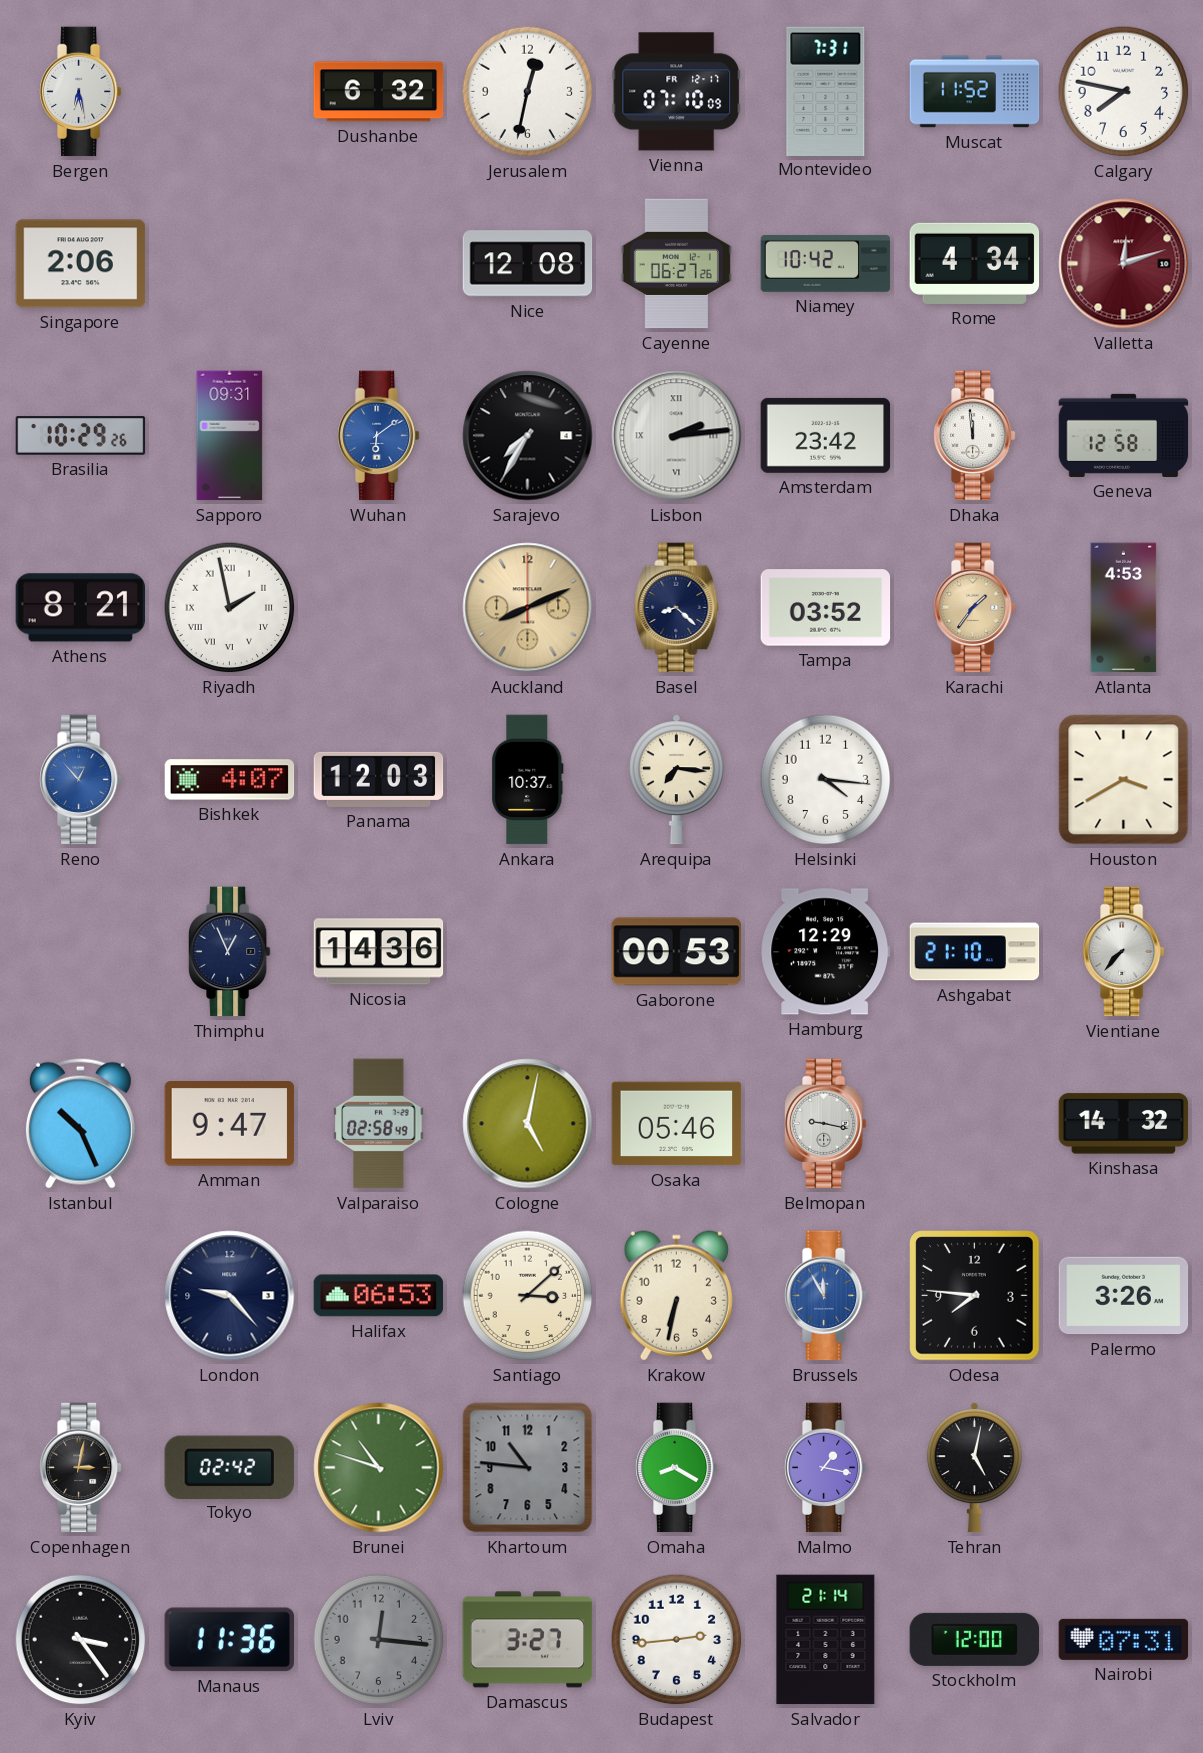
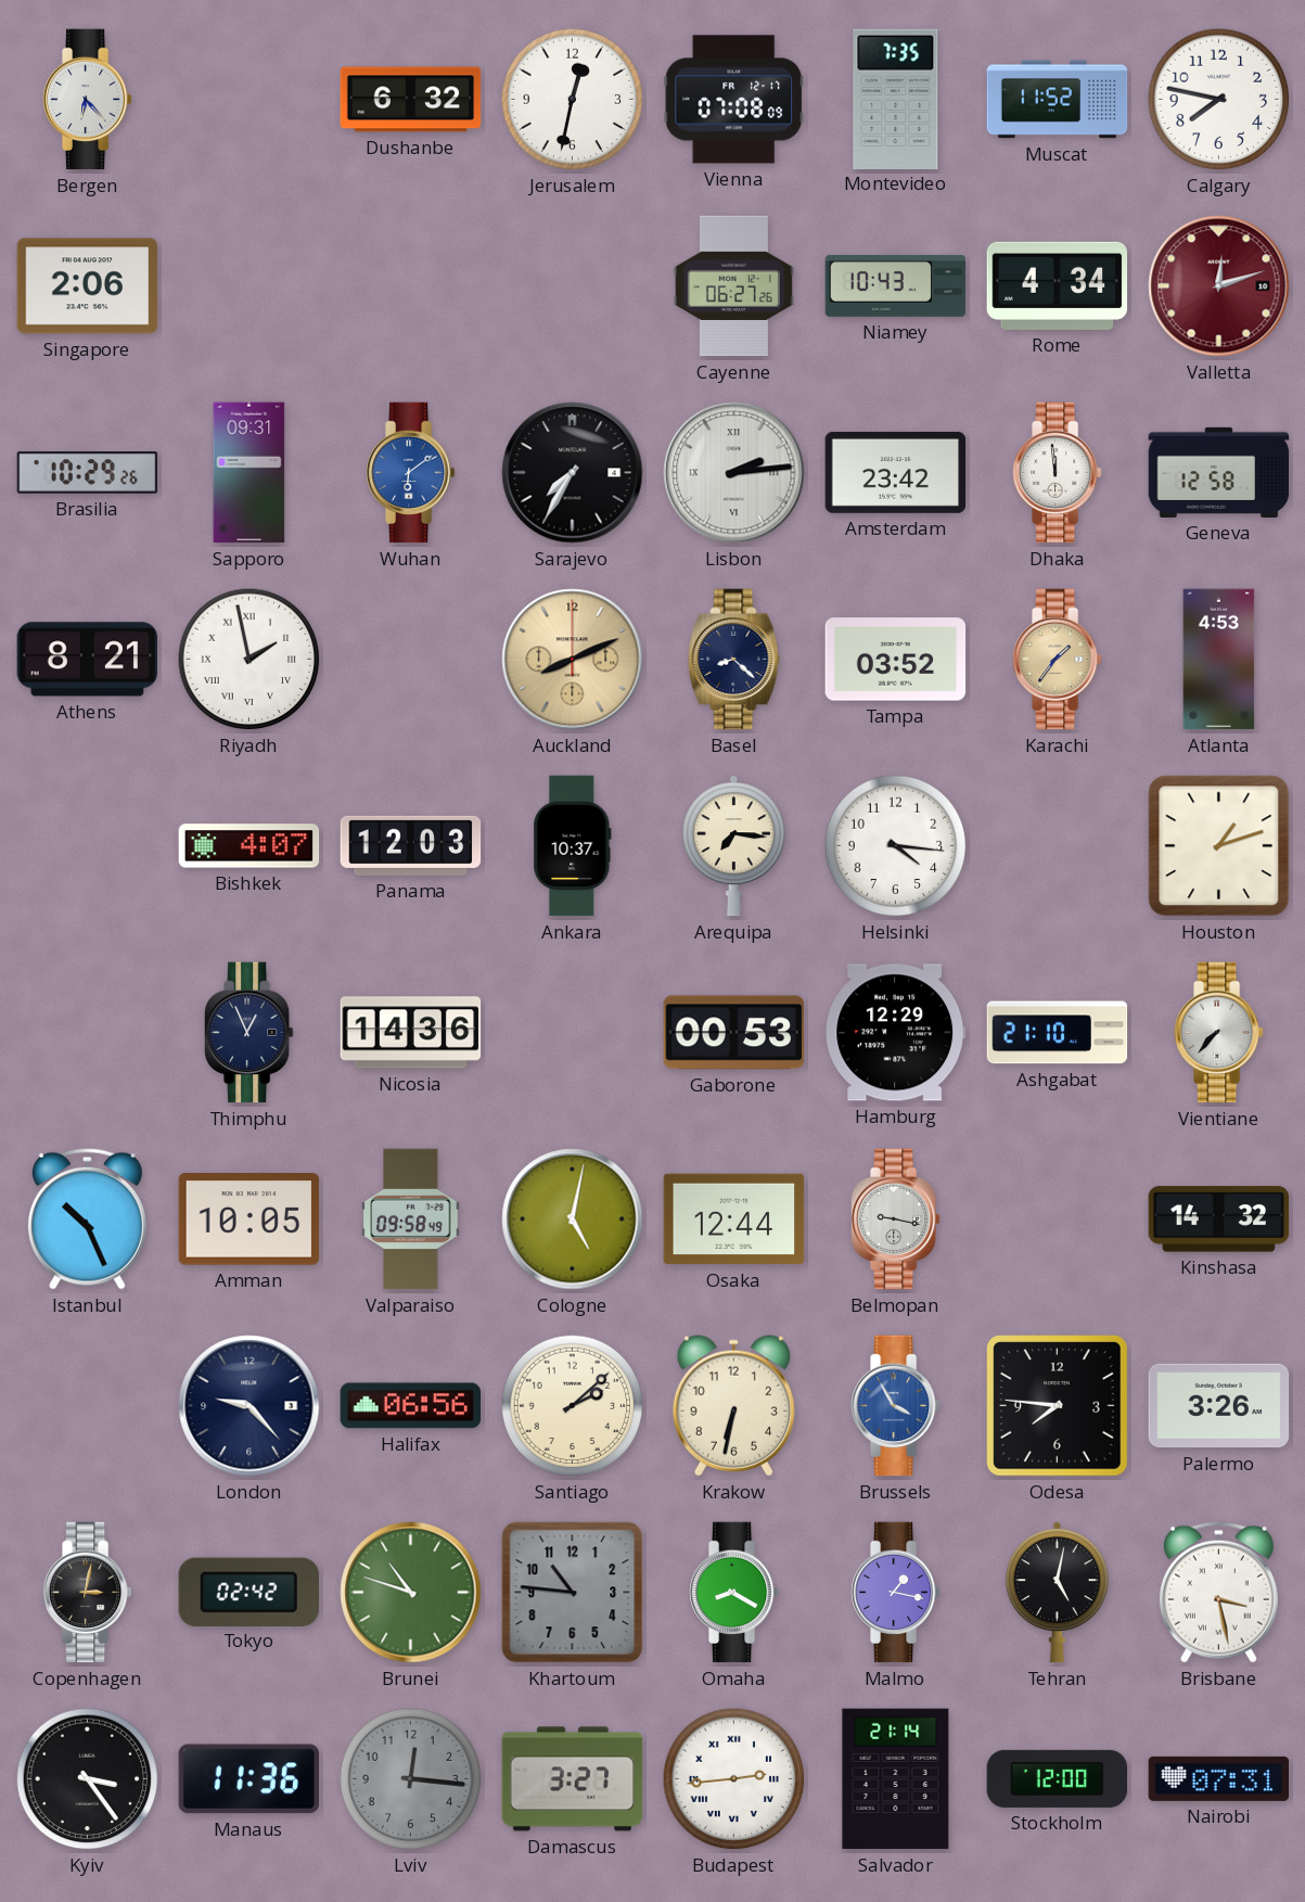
Bergen: 6:28 -> 6:23
Vienna: 07:10 -> 07:08
Montevideo: 7:31 -> 7:35
Nice: 12:08 -> none
Niamey: 10:42 -> 10:43
Reno: 12:53 -> none
Houston: 3:40 -> 1:12
Amman: 9:47 -> 10:05
Valparaiso: 02:58 -> 09:58
Osaka: 05:46 -> 12:44
Halifax: 06:53 -> 06:56
Santiago: 3:08 -> 2:08
Brussels: 11:55 -> 3:55
Brisbane: none -> 3:28
Budapest numerals: Arabic -> Roman
